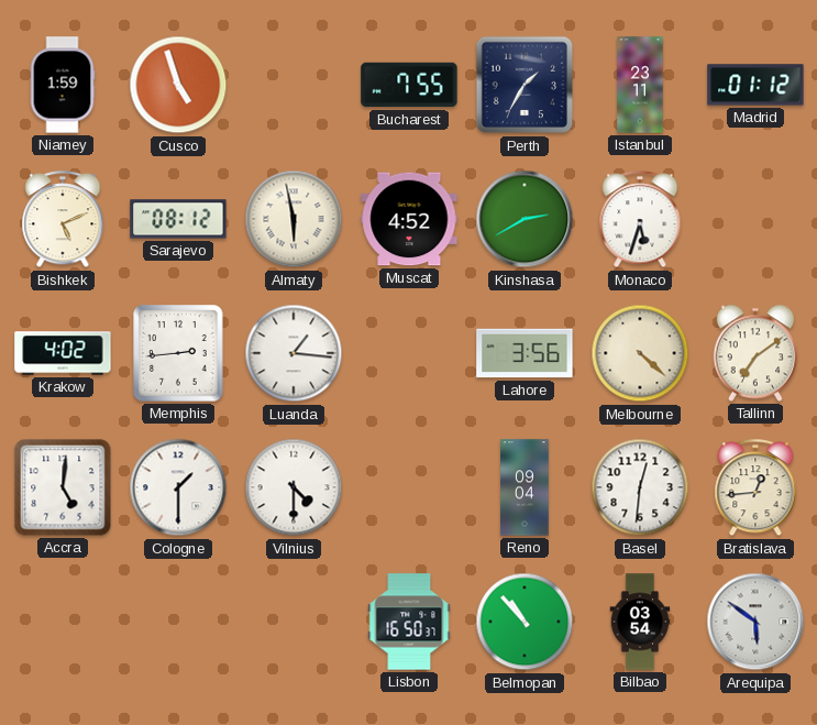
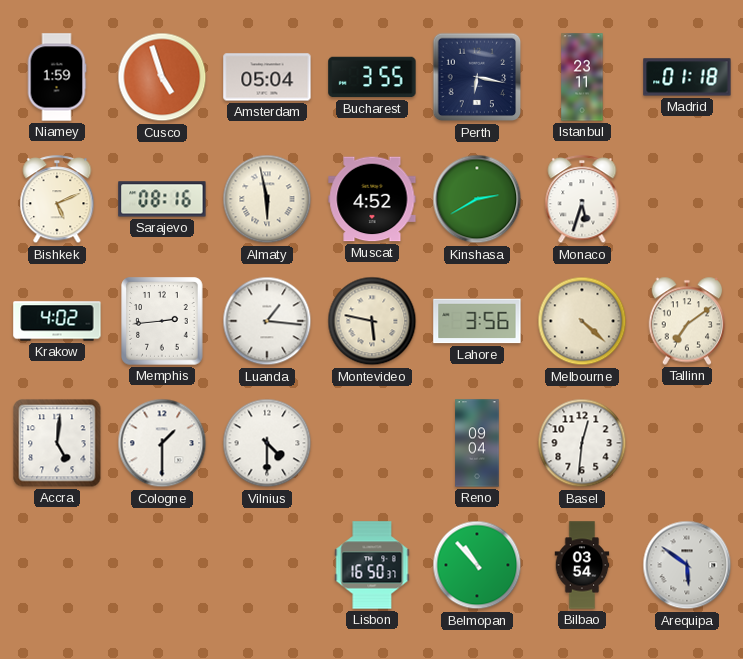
Amsterdam: none -> 05:04
Bucharest: 7:55 -> 3:55
Perth: 1:35 -> 6:17
Madrid: 01:12 -> 01:18
Sarajevo: 08:12 -> 08:16
Montevideo: none -> 5:47
Bratislava: 12:44 -> none
